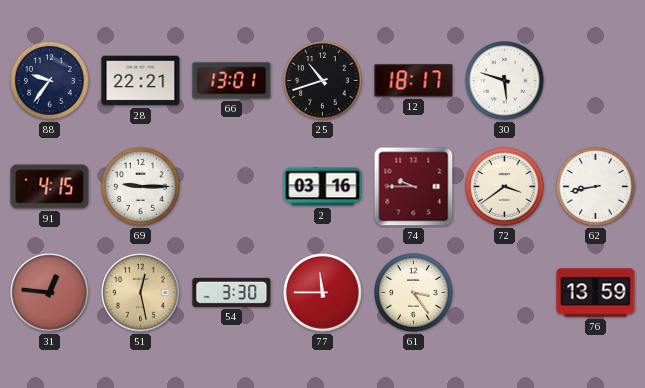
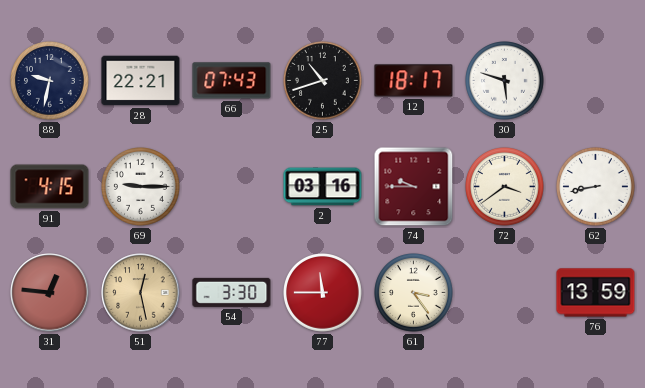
88: 9:36 -> 9:32
66: 13:01 -> 07:43
